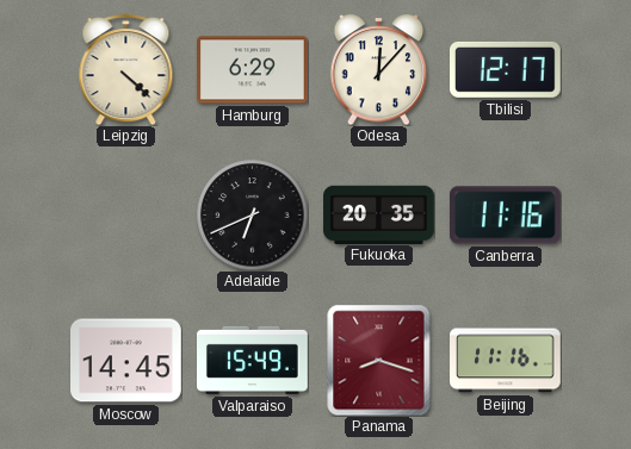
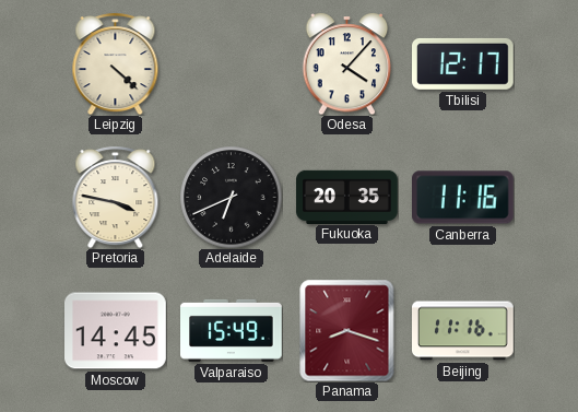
Hamburg: 6:29 -> none
Odesa: 12:07 -> 4:07
Pretoria: none -> 3:47
